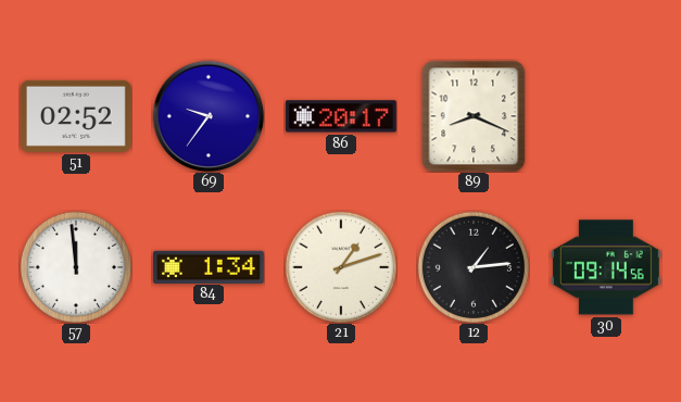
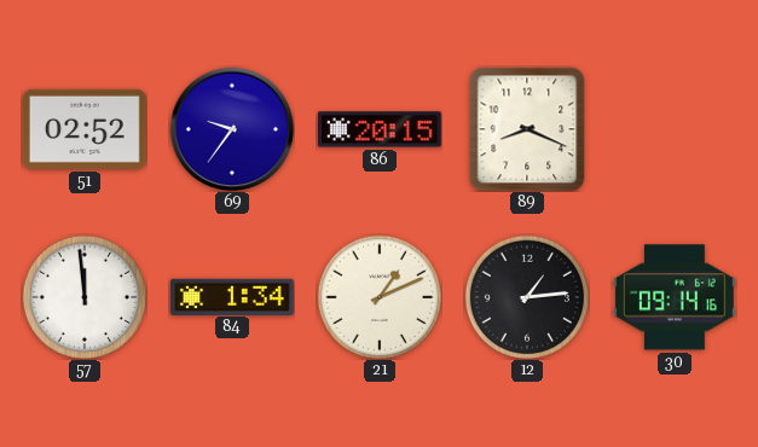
86: 20:17 -> 20:15
21: 1:12 -> 1:11
30: 09:14:56 -> 09:14:16
